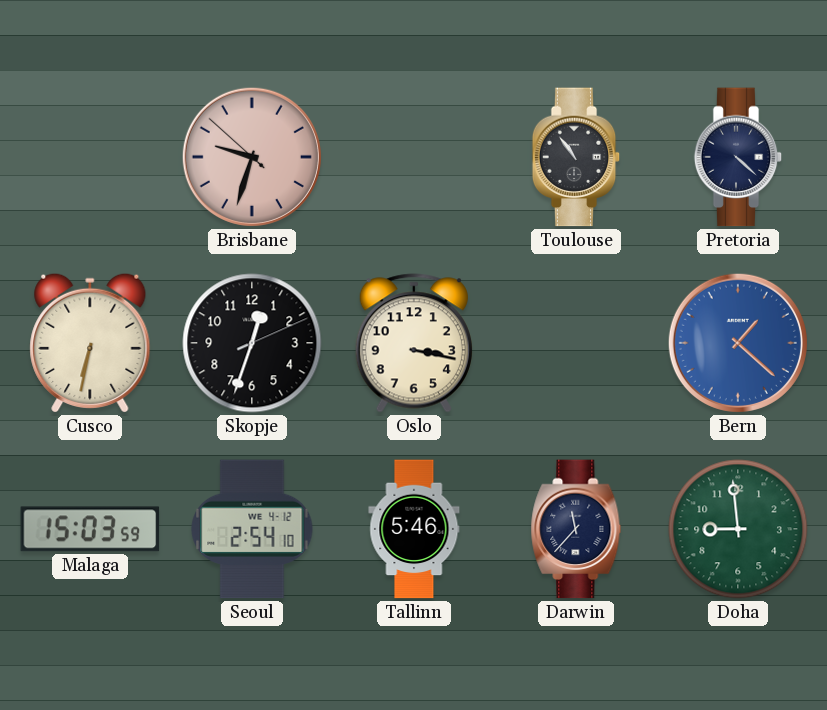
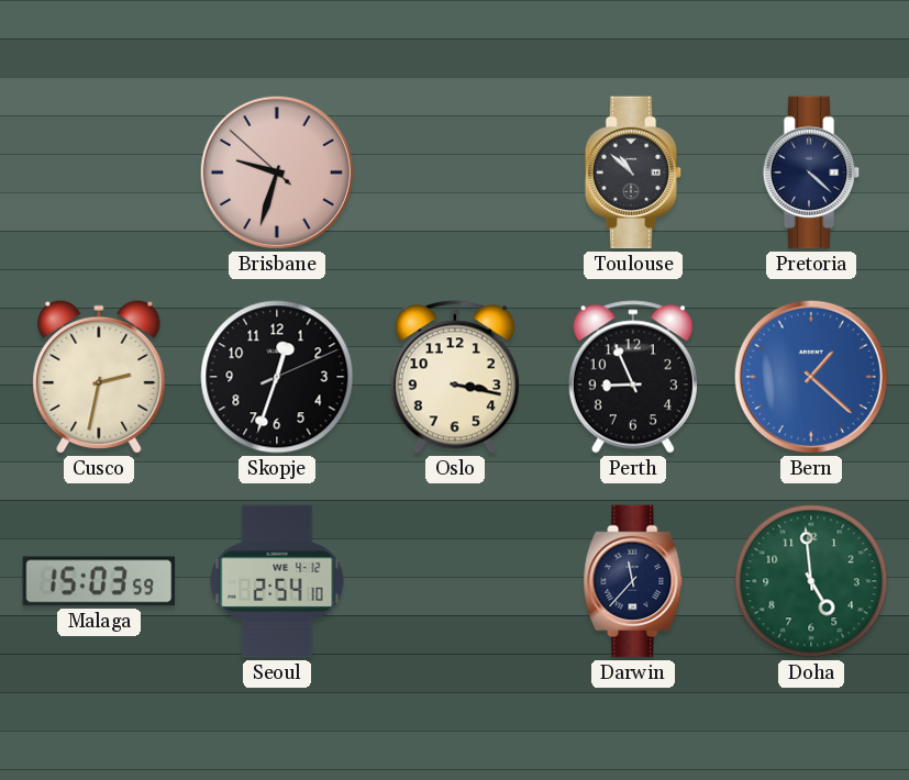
Toulouse: 10:54 -> 10:52
Cusco: 6:32 -> 2:32
Perth: none -> 8:56
Tallinn: 5:46 -> none
Doha: 8:59 -> 4:59
